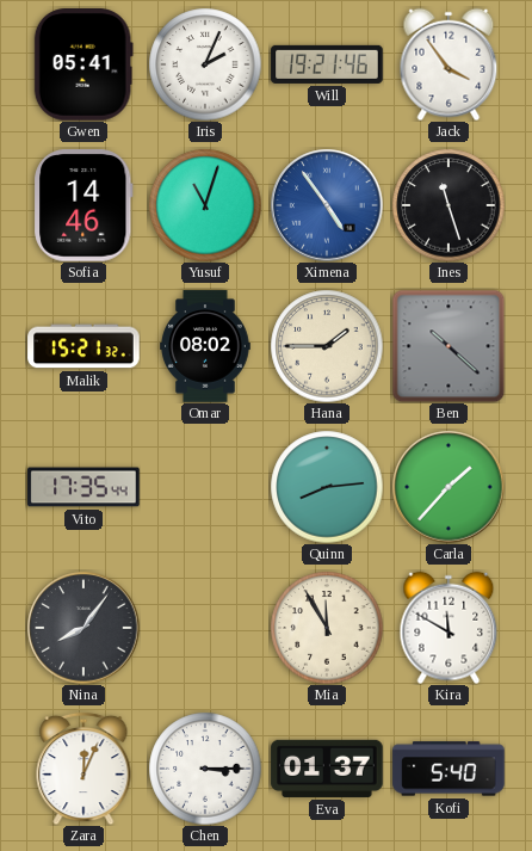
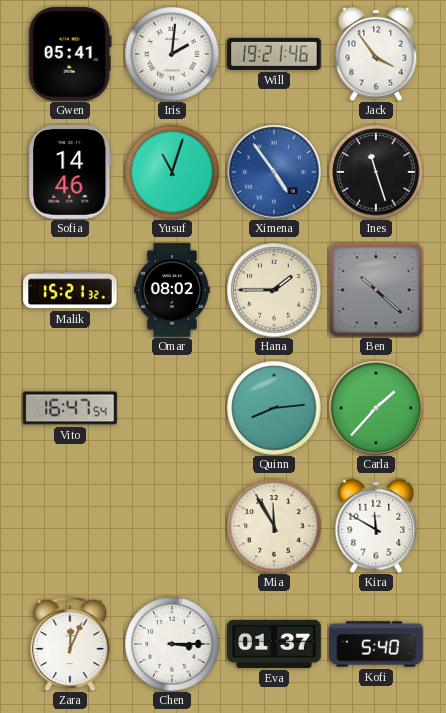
Iris: 2:04 -> 2:01
Vito: 17:35 -> 16:47
Nina: 8:06 -> none
